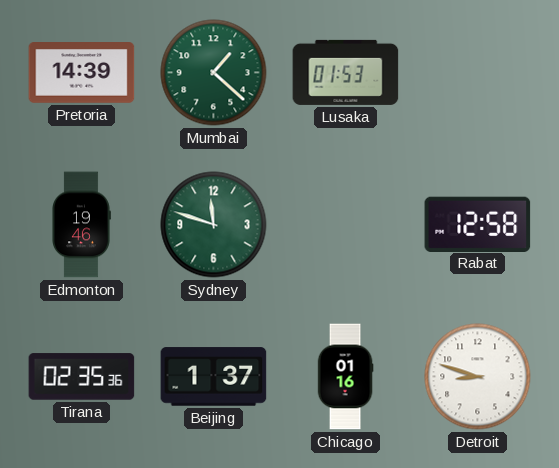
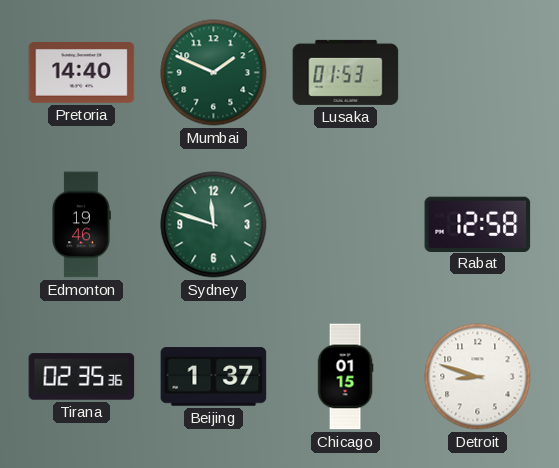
Pretoria: 14:39 -> 14:40
Mumbai: 1:22 -> 1:49
Chicago: 01:16 -> 01:15
